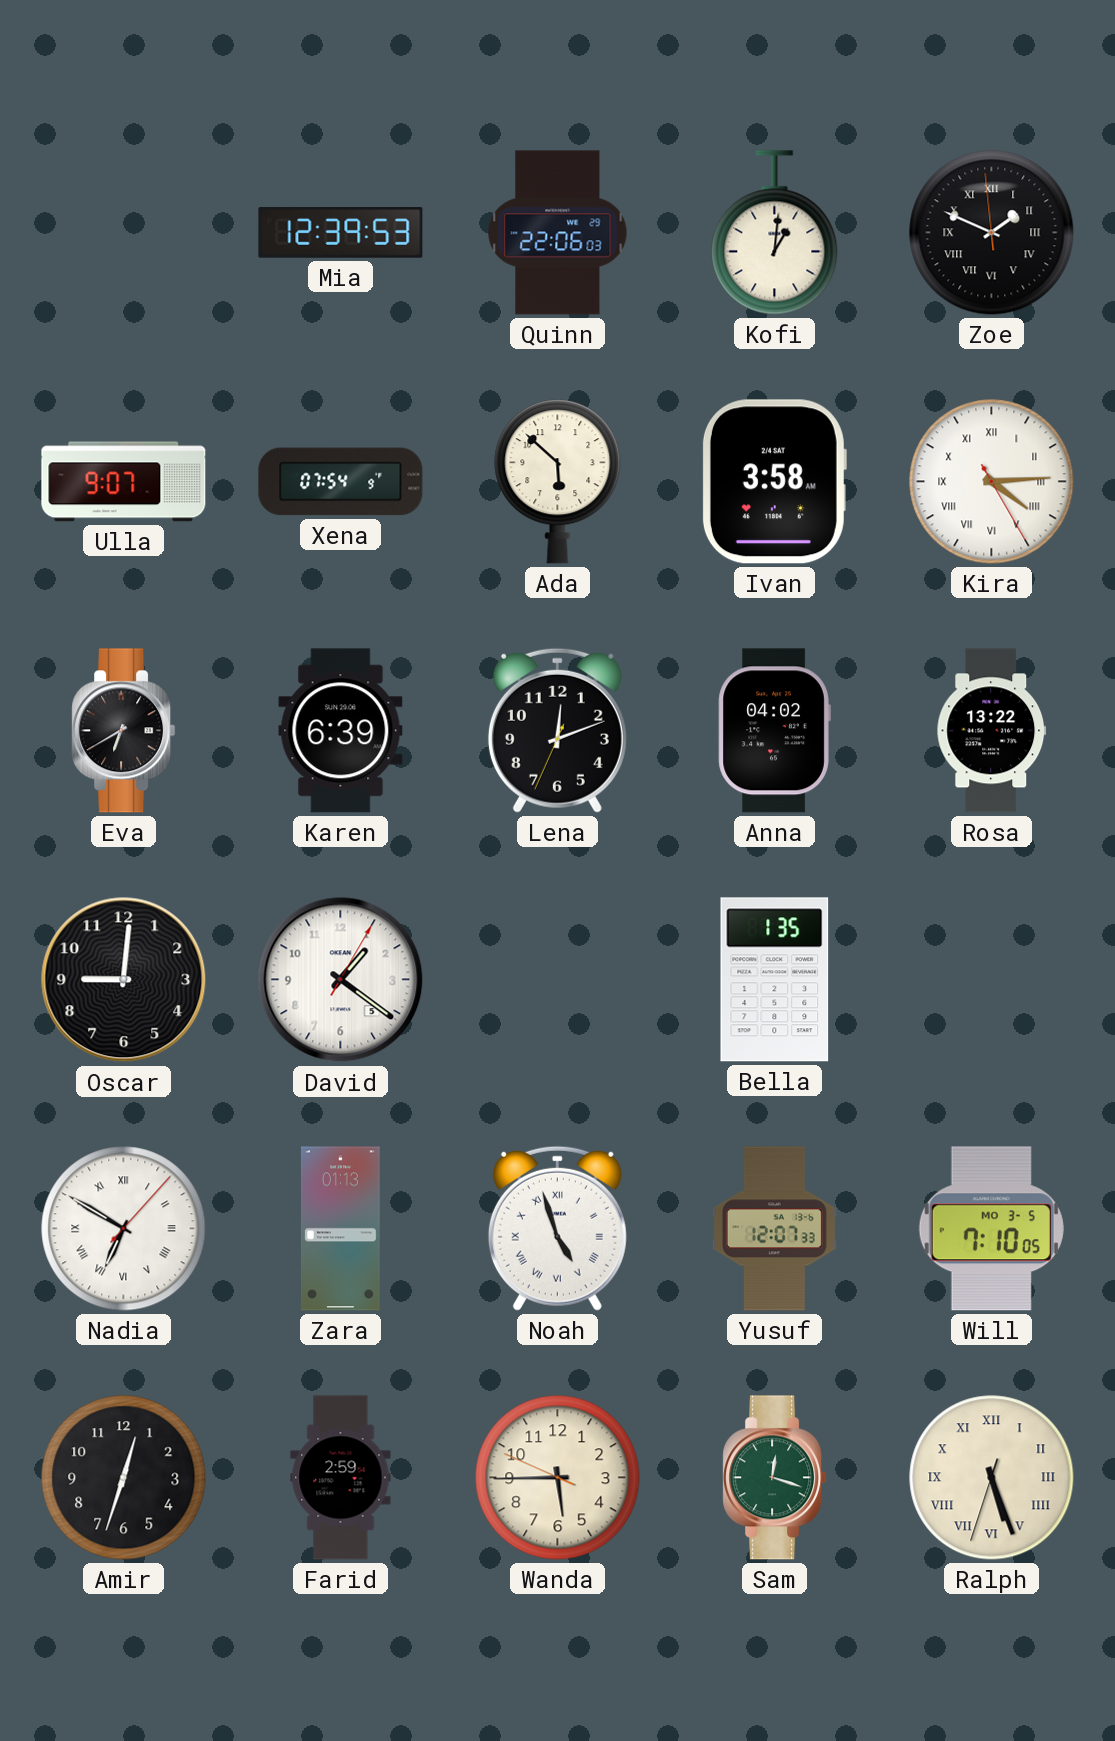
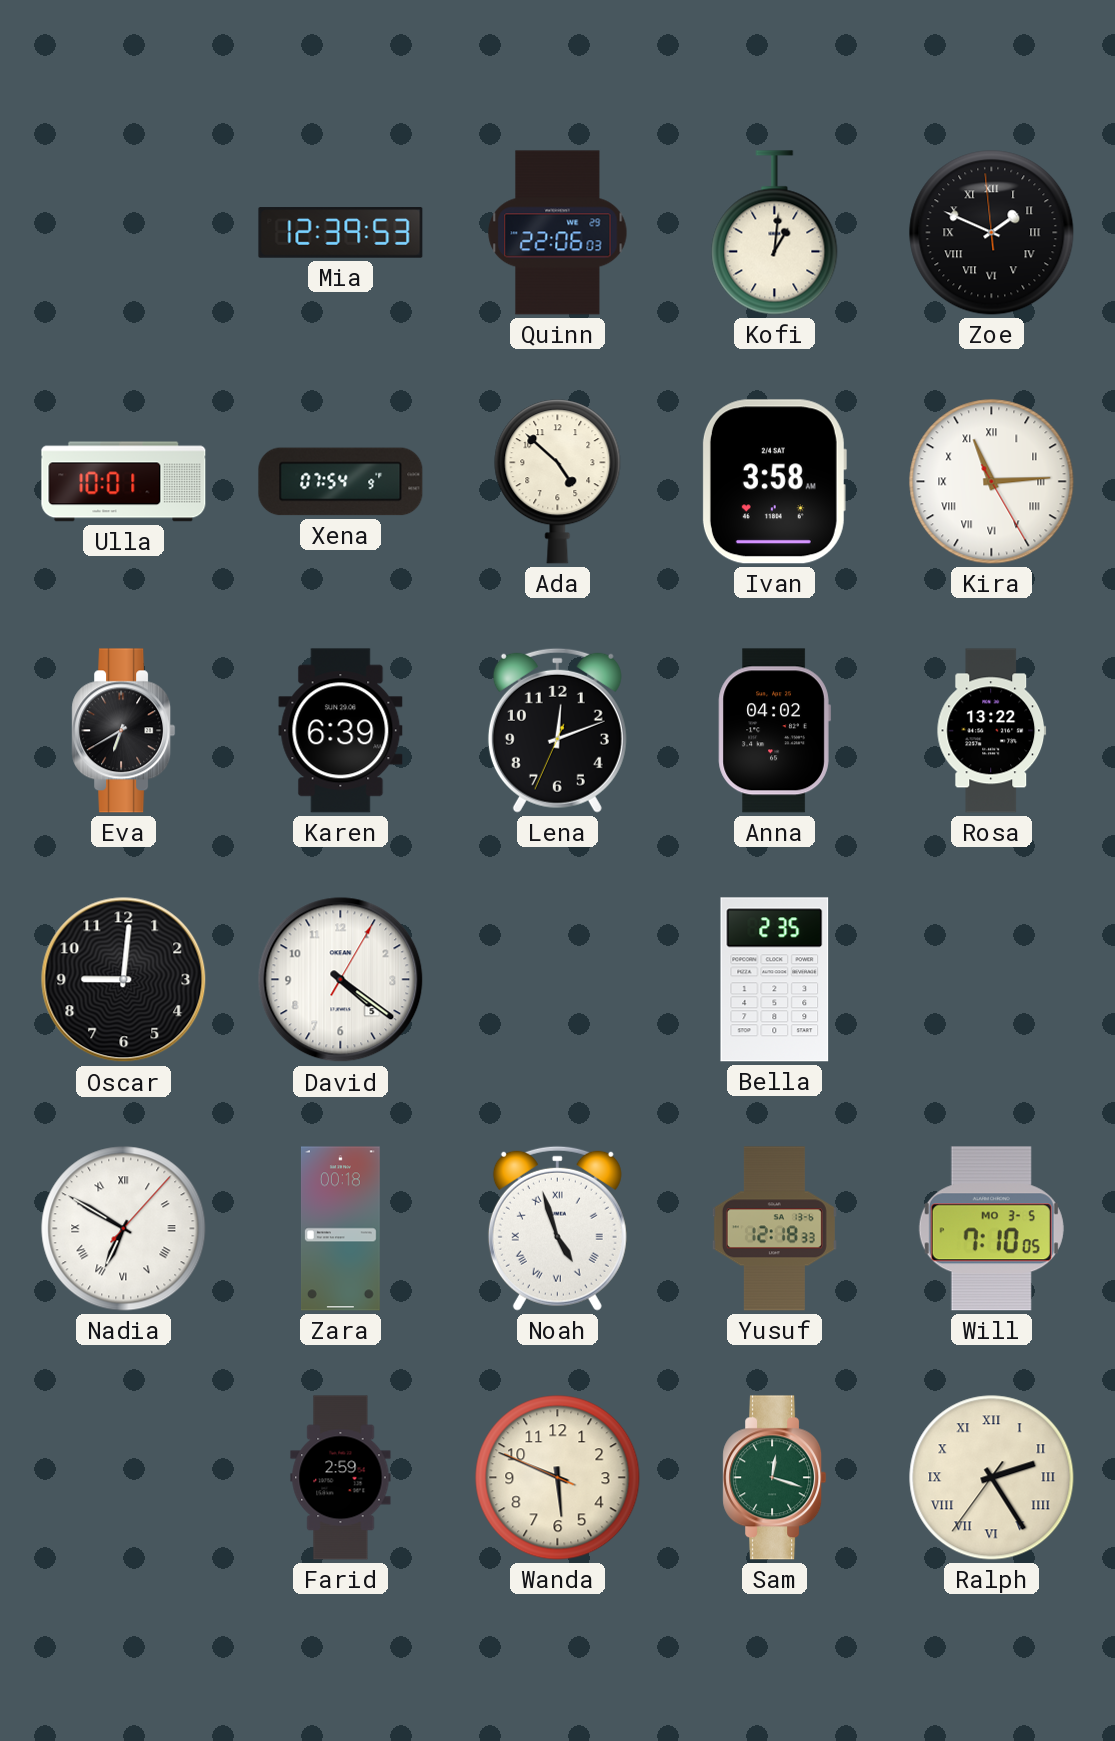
Ulla: 9:07 -> 10:01
Ada: 5:52 -> 4:52
Kira: 4:14 -> 11:14
David: 1:21 -> 4:21
Bella: 1:35 -> 2:35
Zara: 01:13 -> 00:18
Yusuf: 12:07 -> 12:18
Amir: 12:33 -> none
Wanda: 5:44 -> 5:48
Ralph: 5:26 -> 2:24
